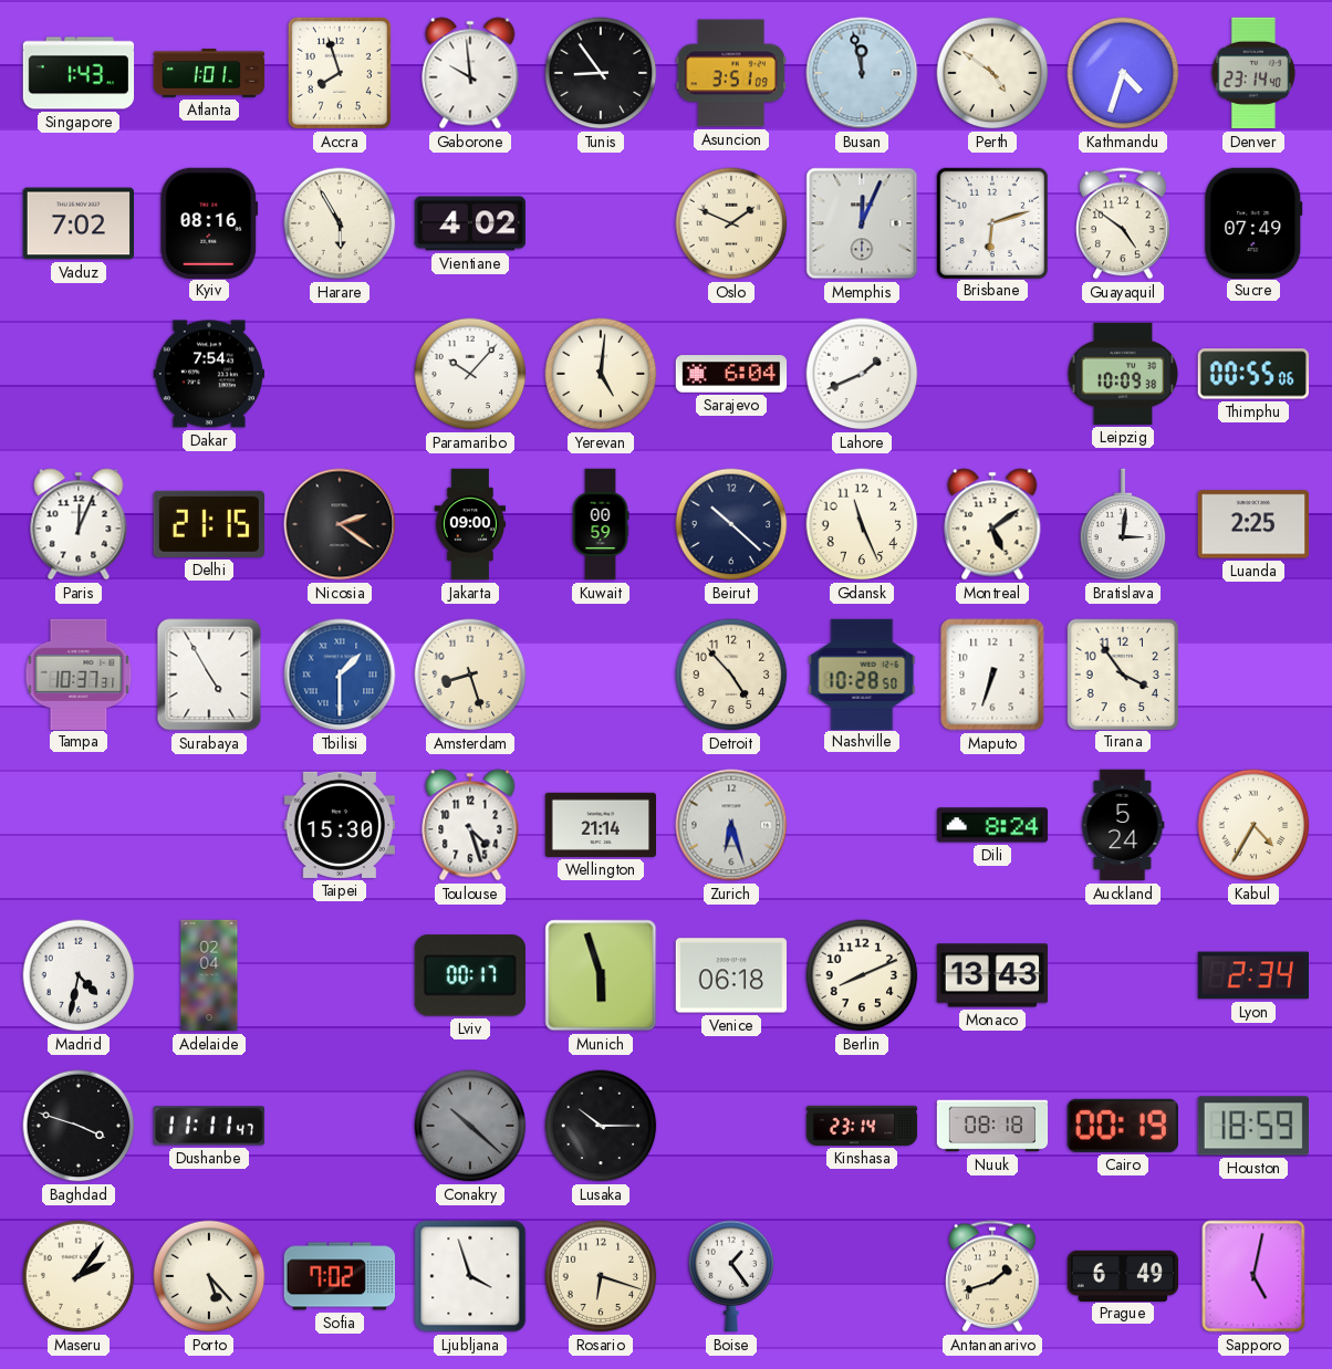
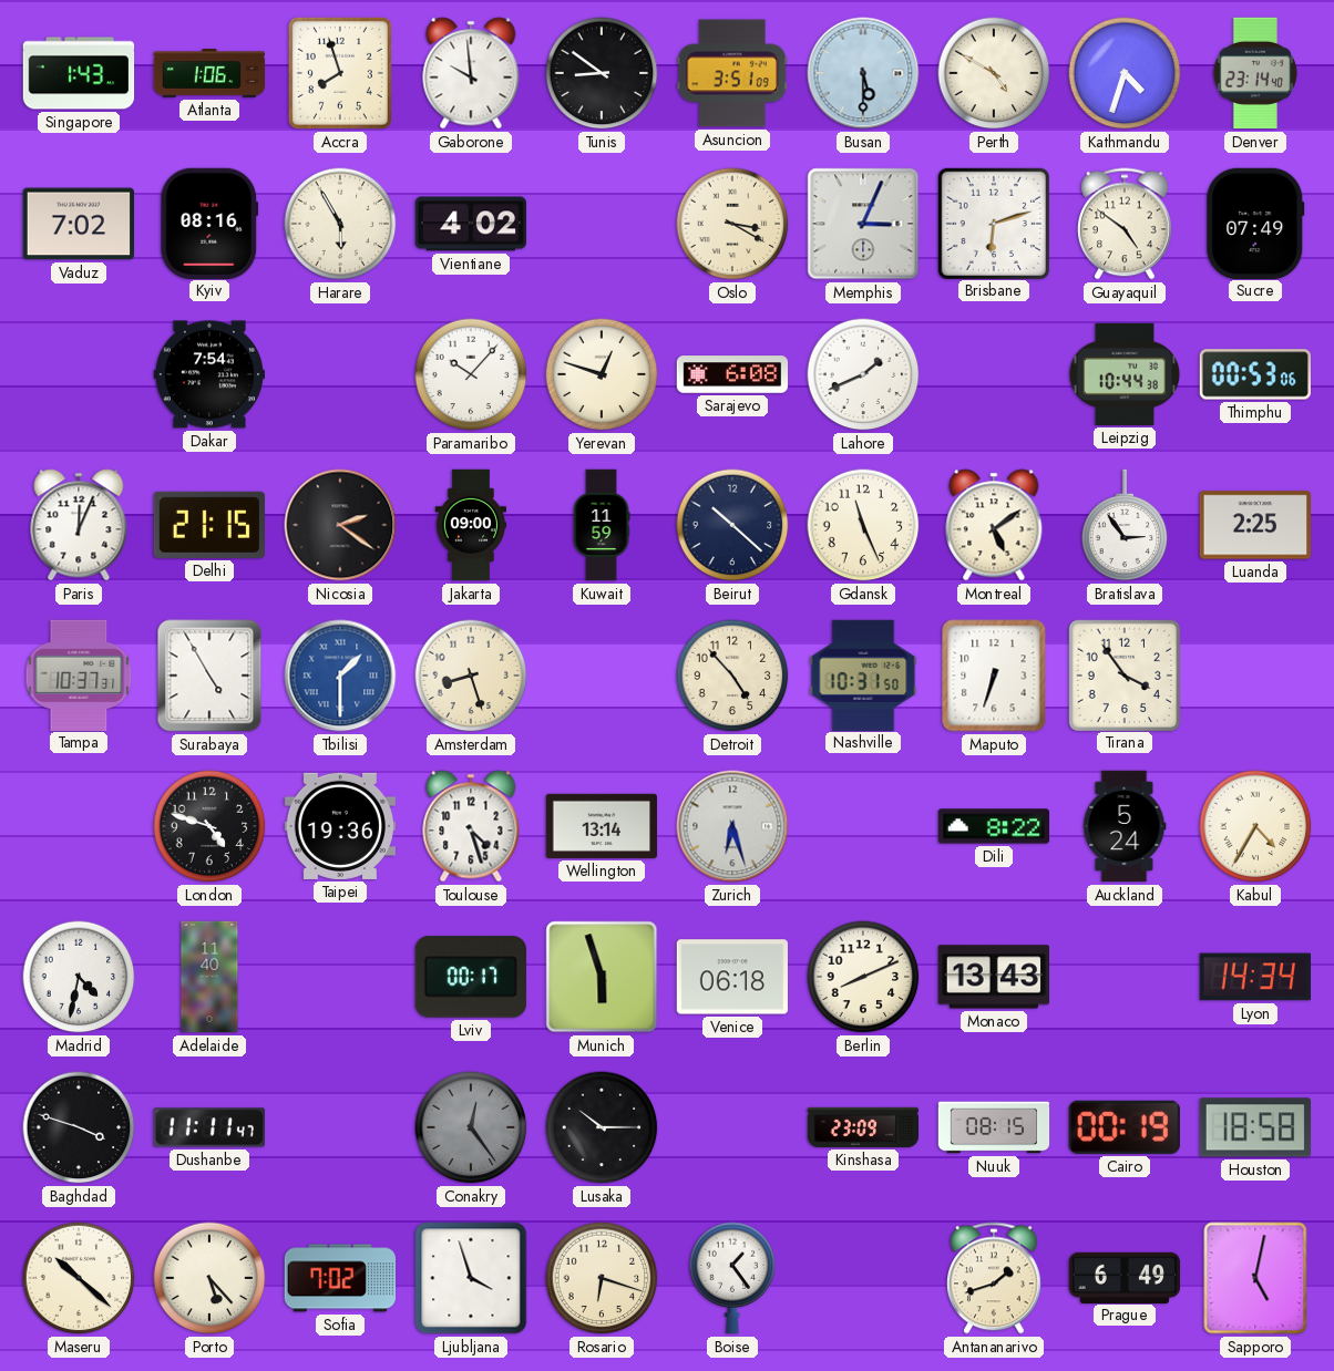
Atlanta: 1:01 -> 1:06
Tunis: 8:54 -> 8:51
Busan: 11:58 -> 5:30
Perth: 4:51 -> 4:50
Oslo: 1:49 -> 3:20
Memphis: 12:04 -> 3:04
Yerevan: 5:01 -> 12:48
Sarajevo: 6:04 -> 6:08
Leipzig: 10:09 -> 10:44
Thimphu: 00:55 -> 00:53
Kuwait: 00:59 -> 11:59
Bratislava: 3:01 -> 2:54
Nashville: 10:28 -> 10:31
London: none -> 4:48
Taipei: 15:30 -> 19:36
Wellington: 21:14 -> 13:14
Dili: 8:24 -> 8:22
Adelaide: 02:04 -> 11:40
Lyon: 2:34 -> 14:34
Conakry: 10:22 -> 12:24
Kinshasa: 23:14 -> 23:09
Nuuk: 08:18 -> 08:15
Houston: 18:59 -> 18:58
Maseru: 2:06 -> 10:22
